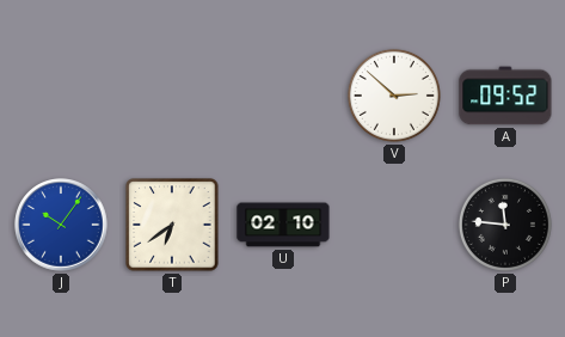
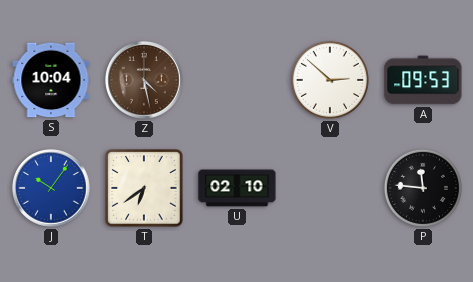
S: none -> 10:04
Z: none -> 4:28
A: 09:52 -> 09:53
